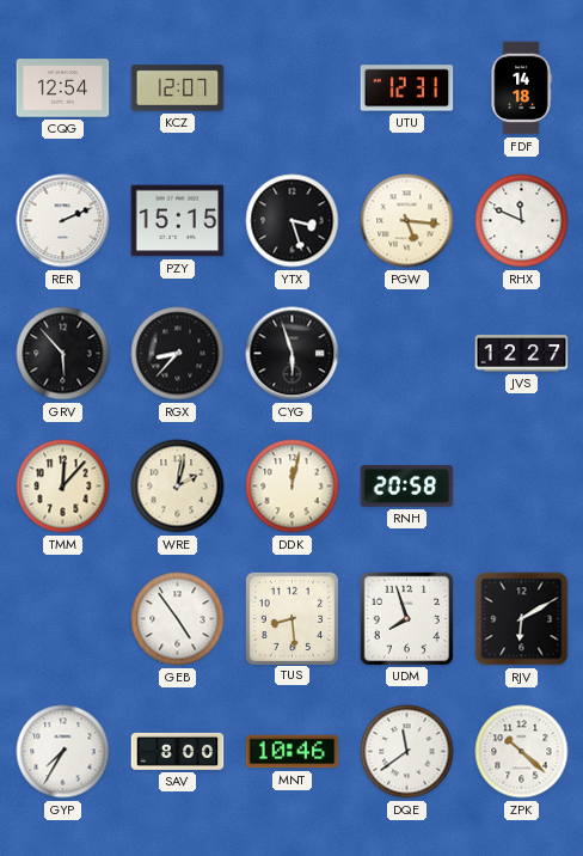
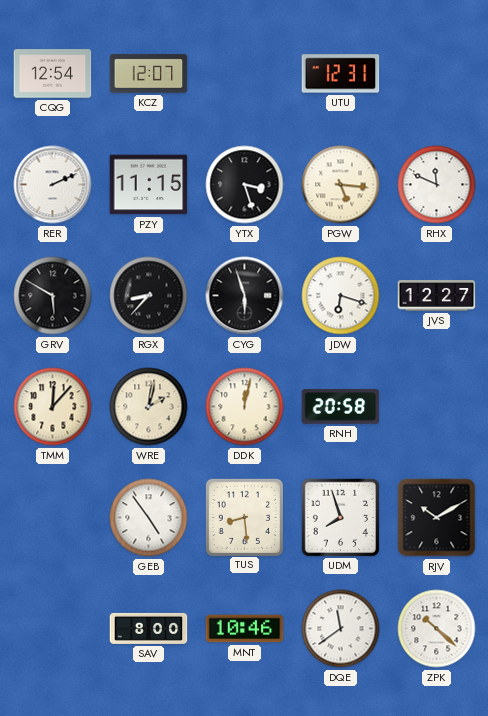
FDF: 14:18 -> none
PZY: 15:15 -> 11:15
GRV: 5:53 -> 5:50
JDW: none -> 6:18
RJV: 6:10 -> 10:10
GYP: 7:35 -> none
